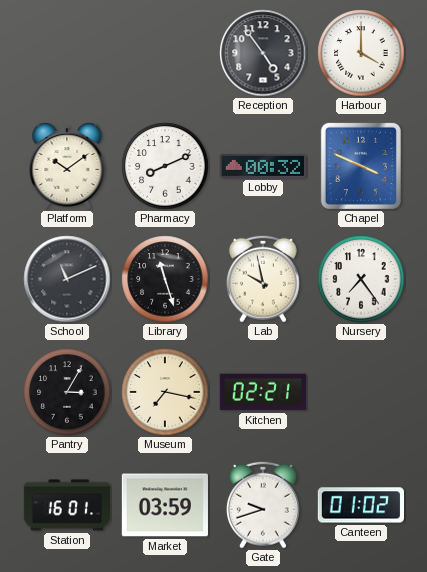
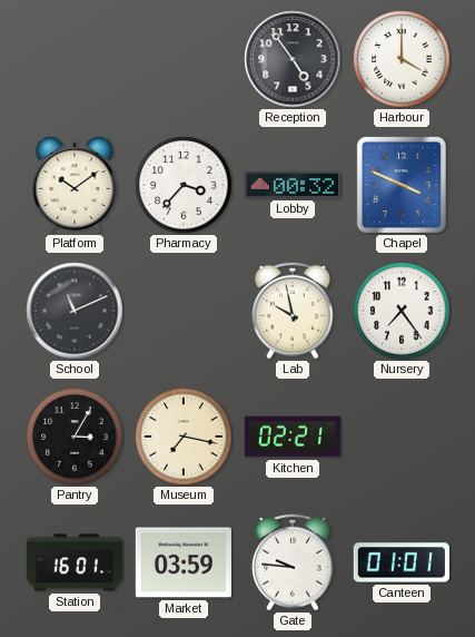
Pharmacy: 8:11 -> 3:37
Library: 11:27 -> none
Gate: 9:42 -> 9:46
Canteen: 01:02 -> 01:01
